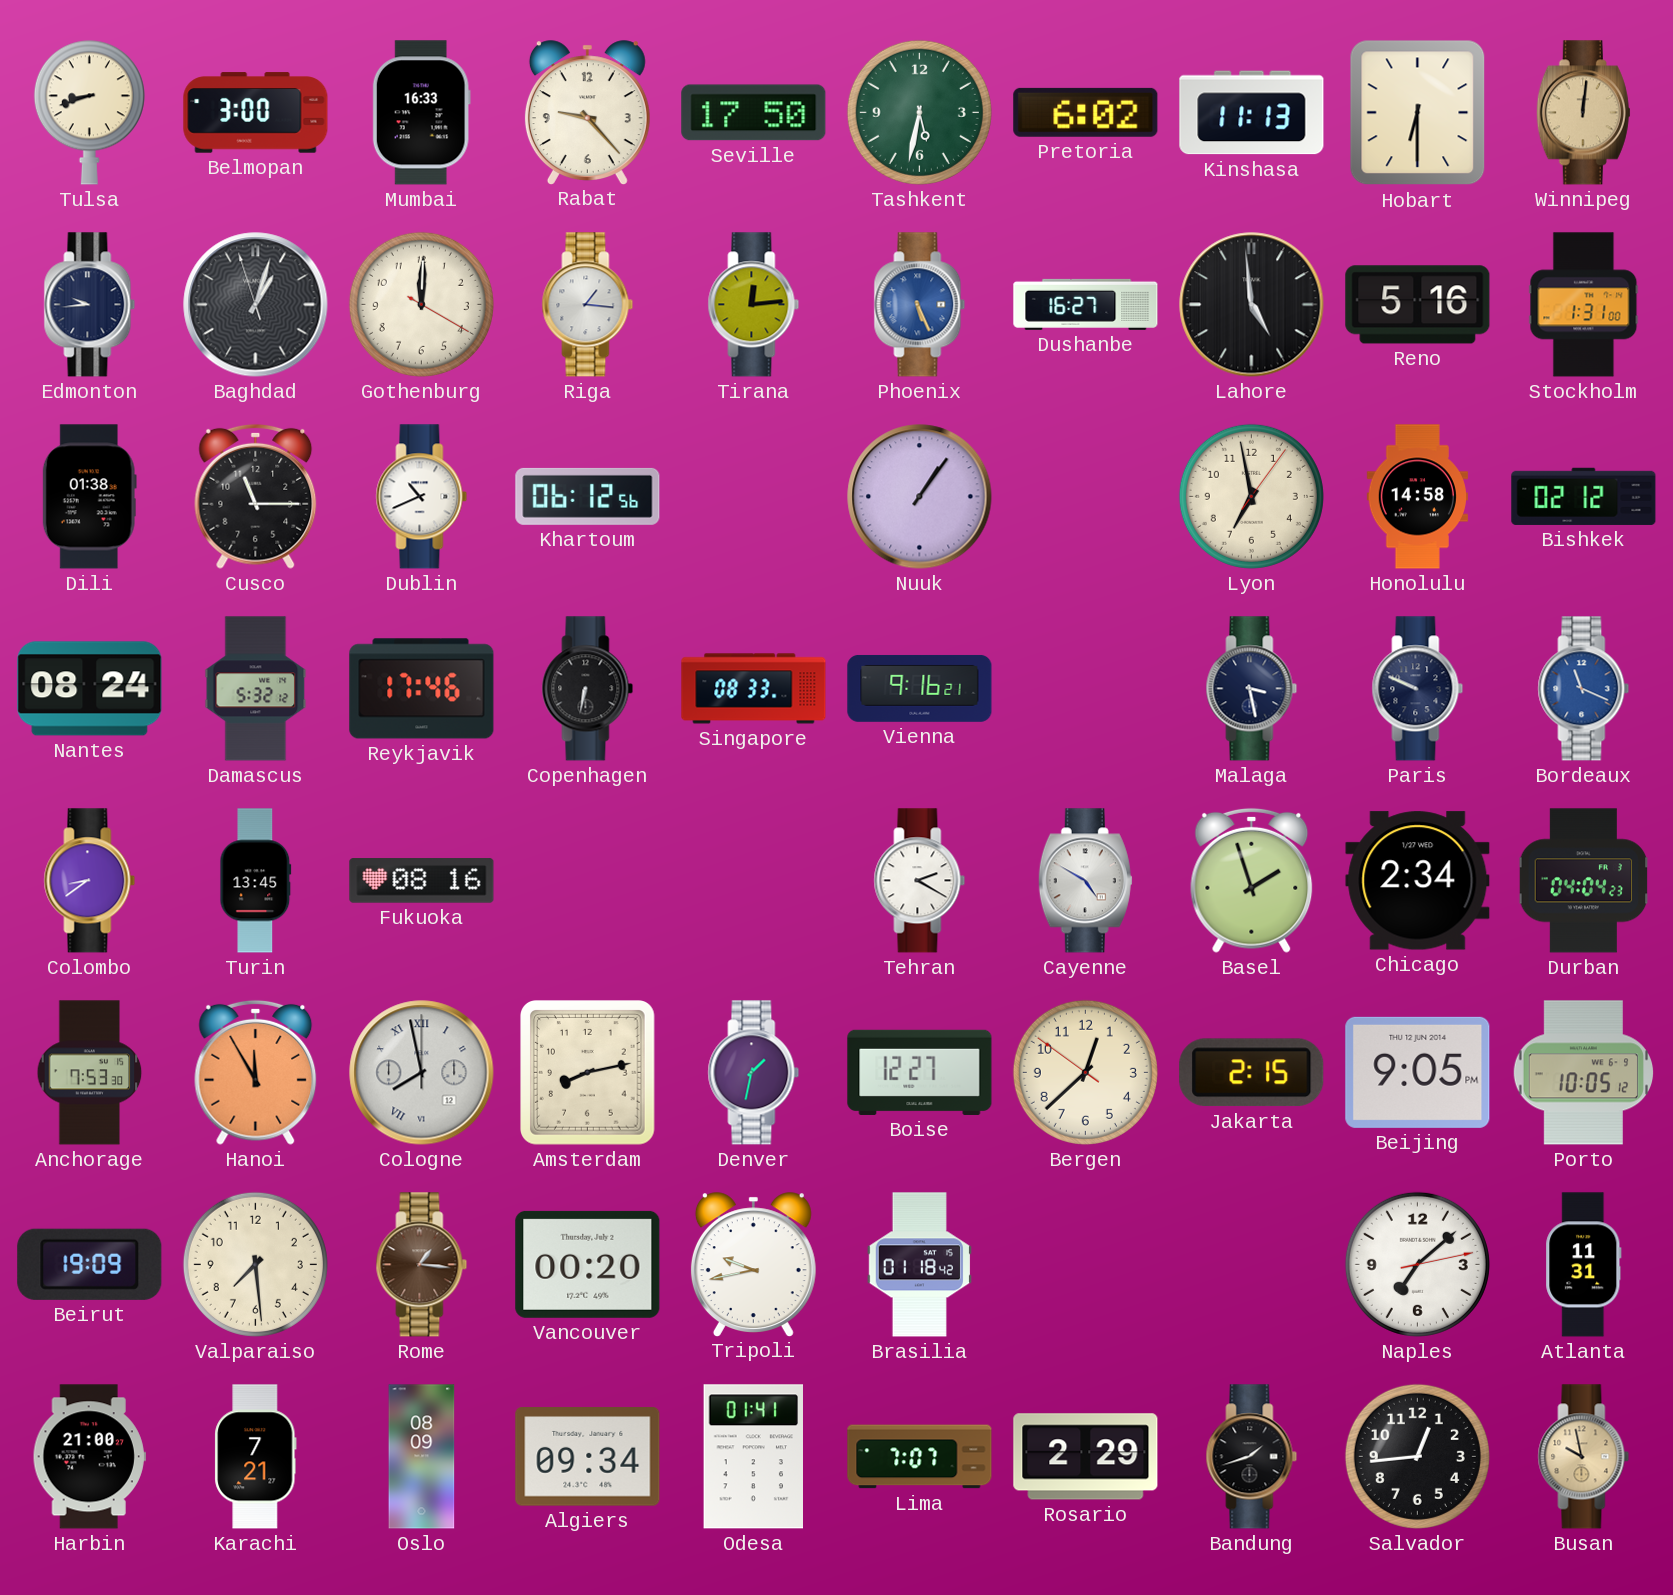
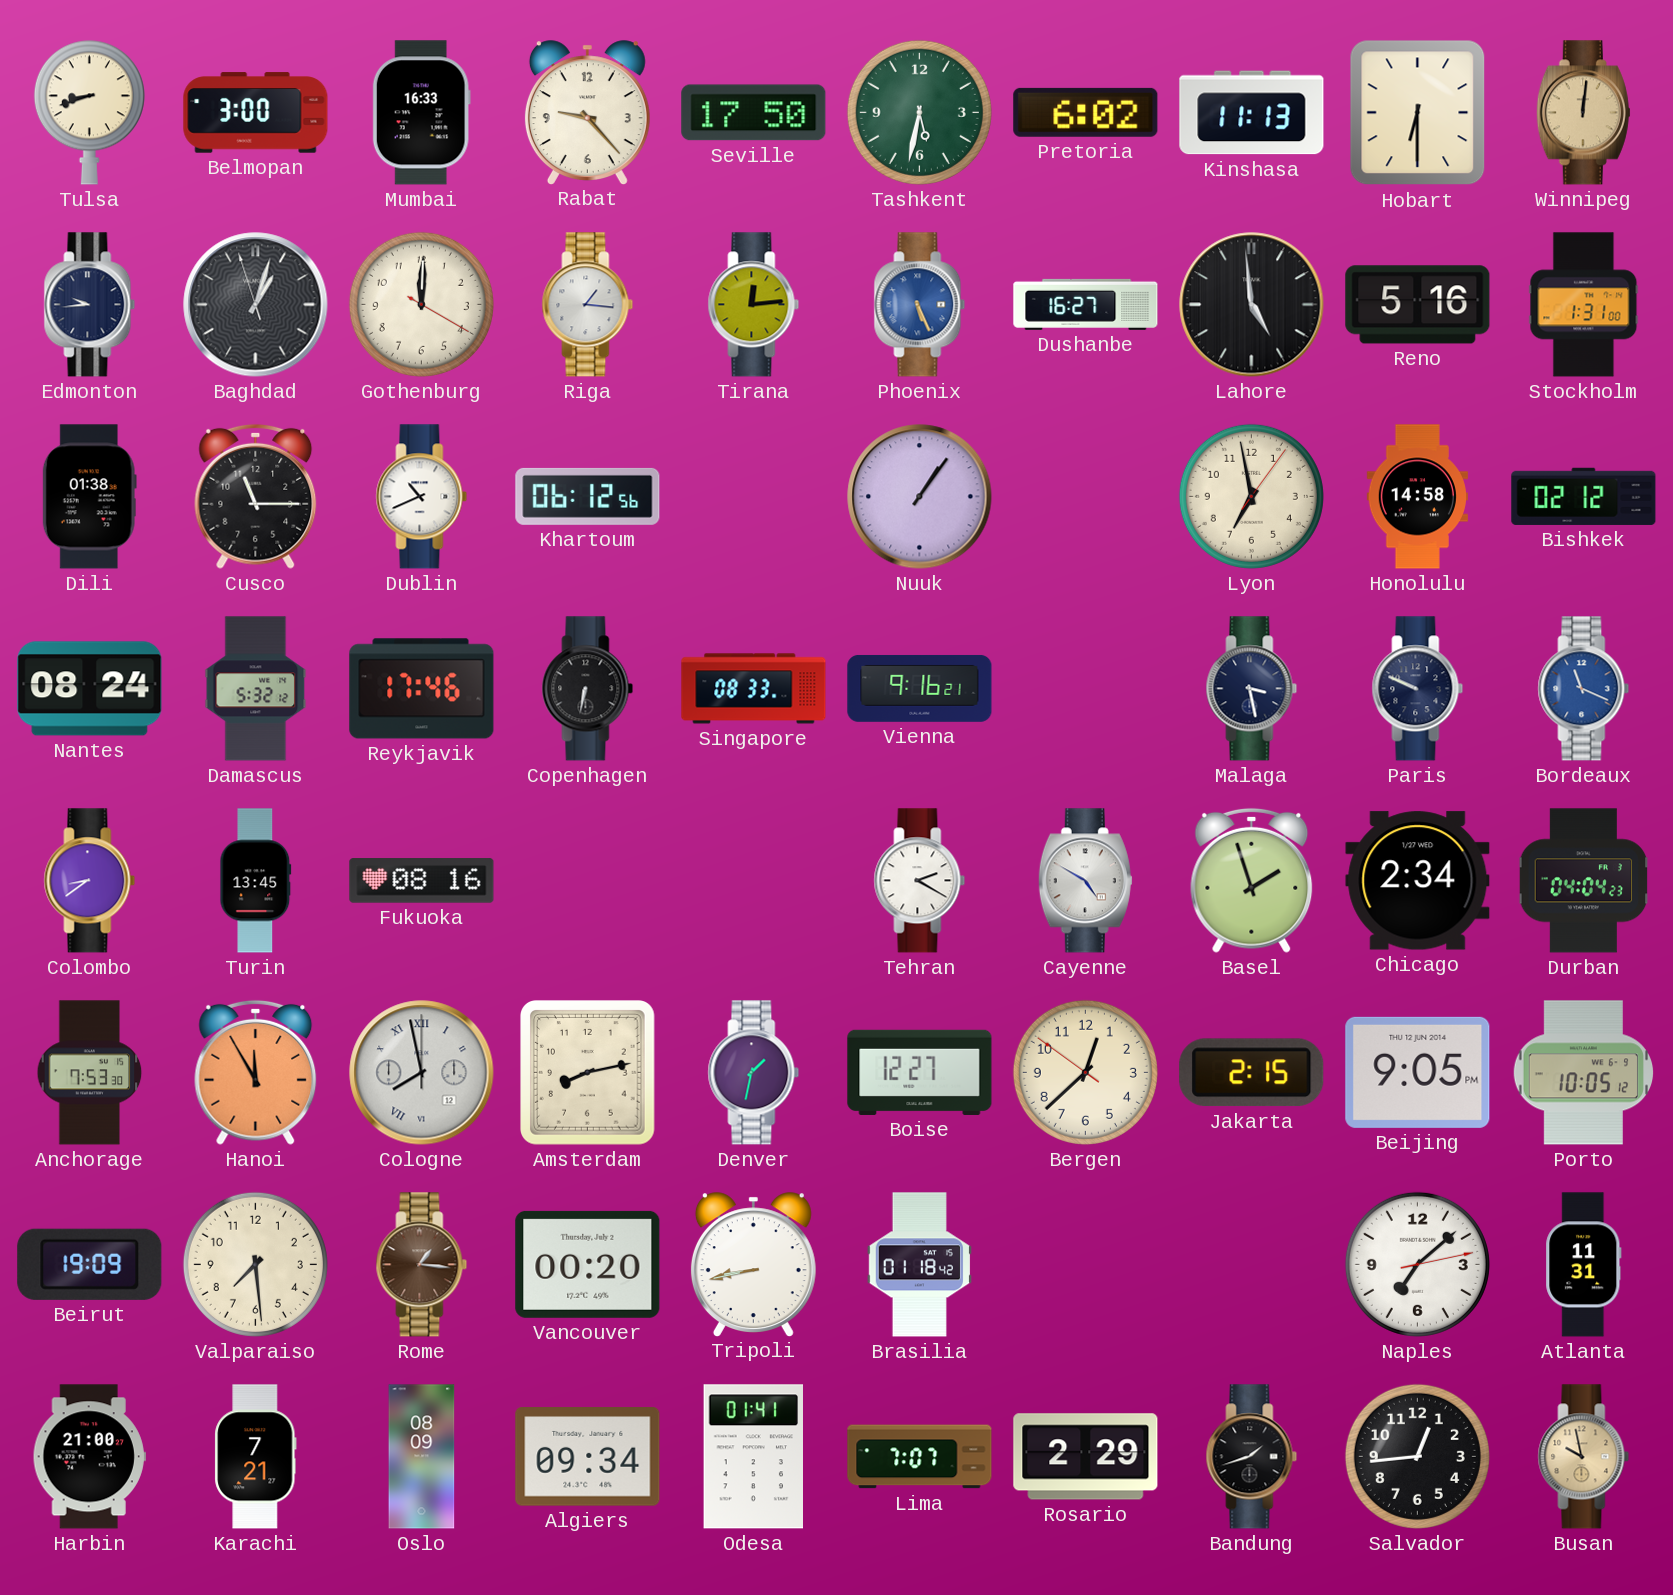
Tripoli: 9:43 -> 8:43
